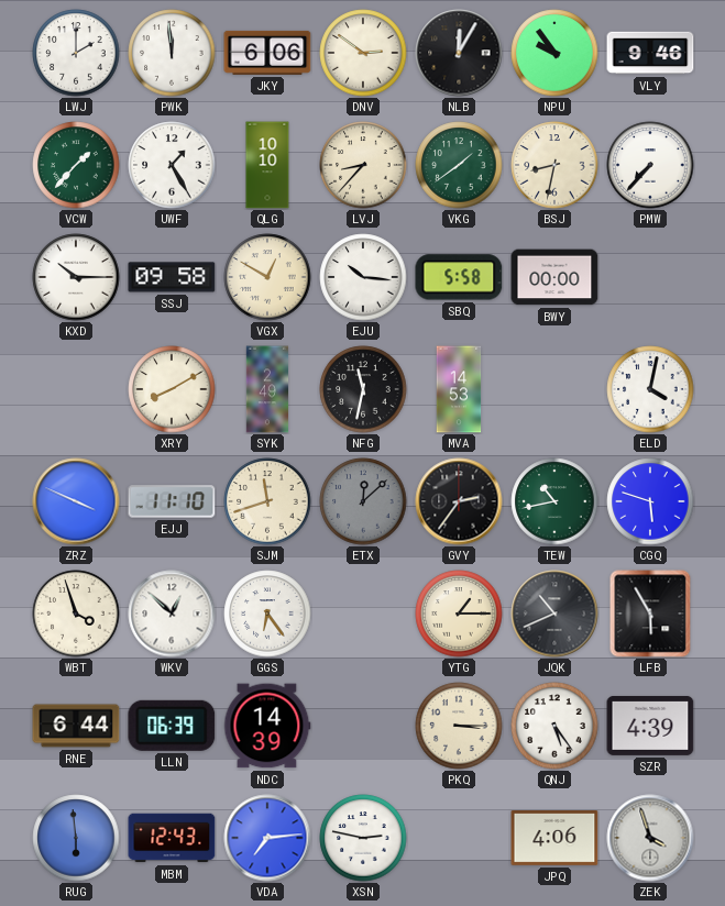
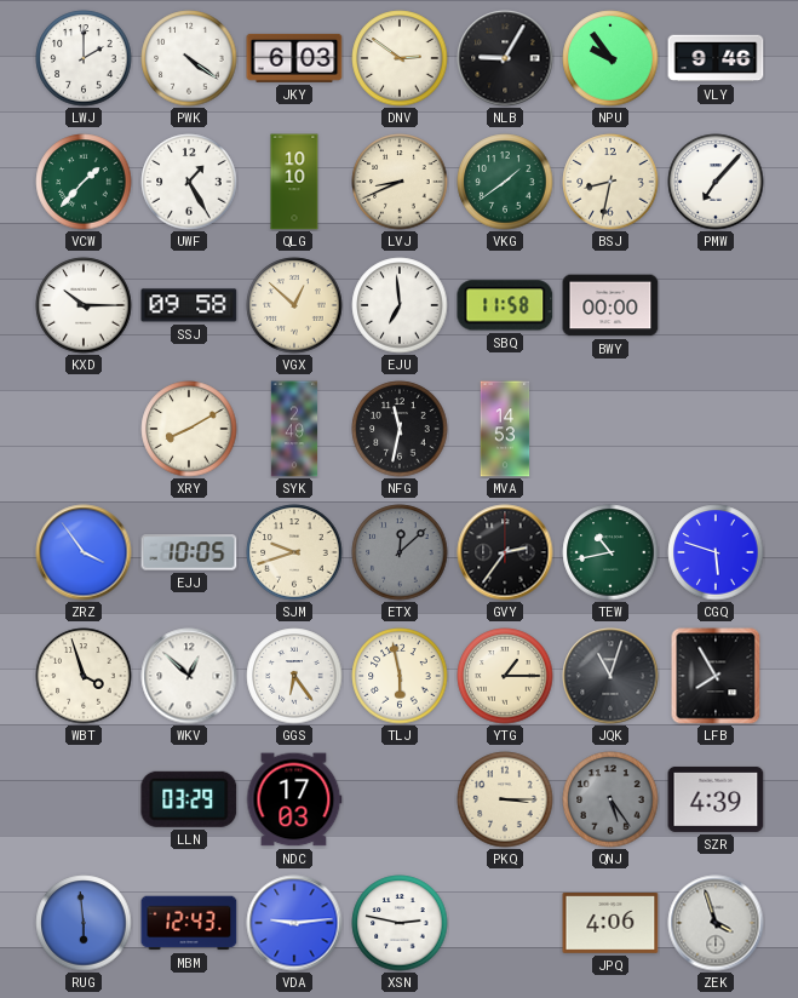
PWK: 11:59 -> 4:21
JKY: 6:06 -> 6:03
NLB: 12:05 -> 9:05
LVJ: 8:37 -> 8:41
PMW: 7:37 -> 7:07
VGX: 12:50 -> 12:52
EJU: 10:16 -> 6:59
SBQ: 5:58 -> 11:58
ELD: 4:02 -> none
ZRZ: 3:49 -> 3:54
EJJ: 11:10 -> 10:05
SJM: 11:42 -> 9:42
TLJ: none -> 5:58
JQK: 10:41 -> 11:03
LFB: 5:55 -> 7:55
RNE: 6:44 -> none
LLN: 06:39 -> 03:29
NDC: 14:39 -> 17:03
QNJ dial: white -> grey
VDA: 7:14 -> 9:14
